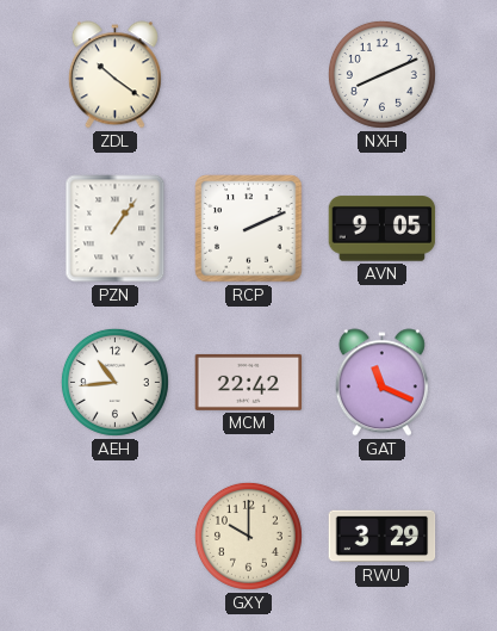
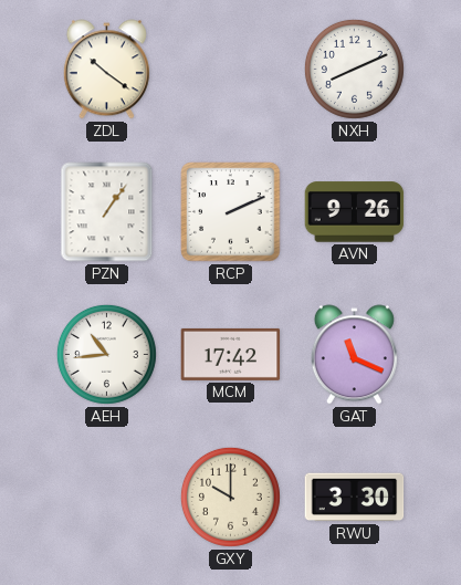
AVN: 9:05 -> 9:26
MCM: 22:42 -> 17:42
RWU: 3:29 -> 3:30
